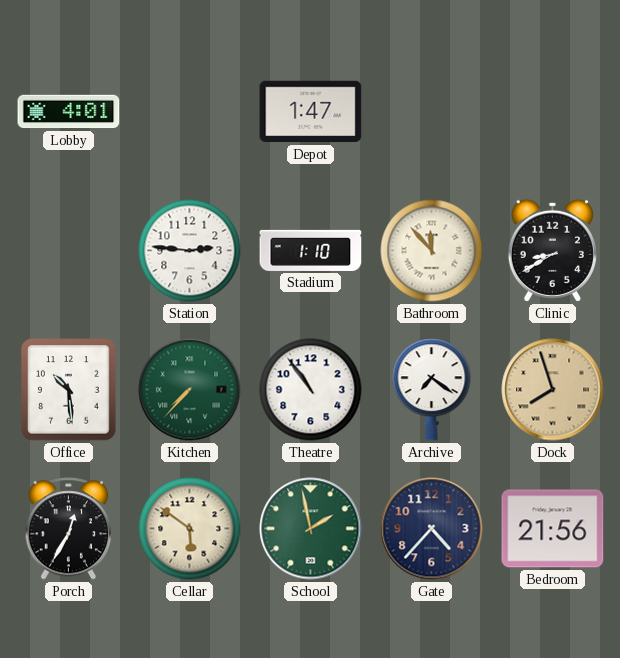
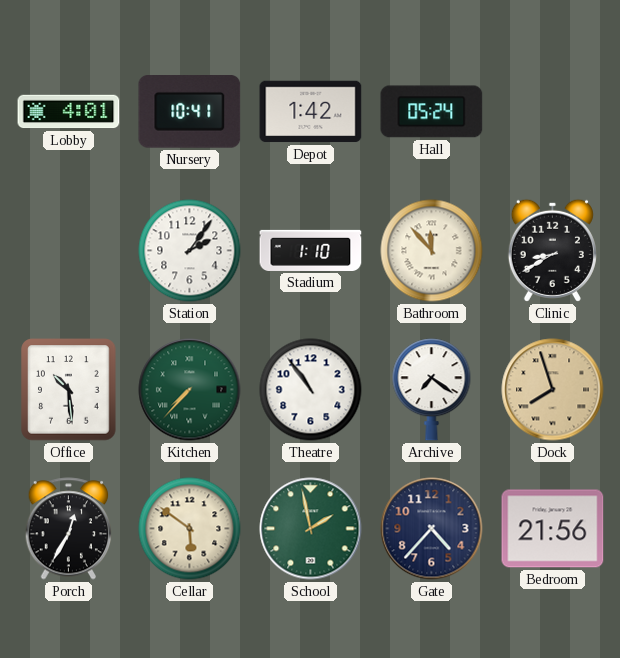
Nursery: none -> 10:41
Depot: 1:47 -> 1:42
Hall: none -> 05:24
Station: 2:46 -> 2:06
